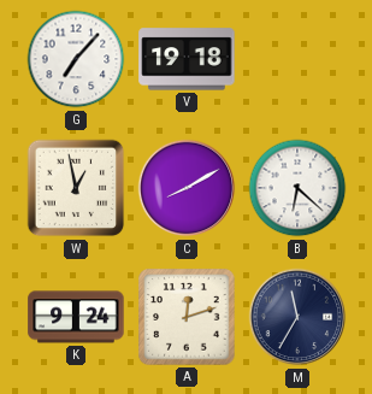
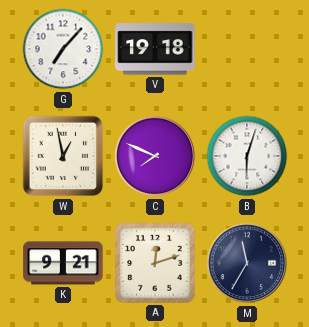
C: 8:10 -> 7:49
B: 6:22 -> 6:03
K: 9:24 -> 9:21
